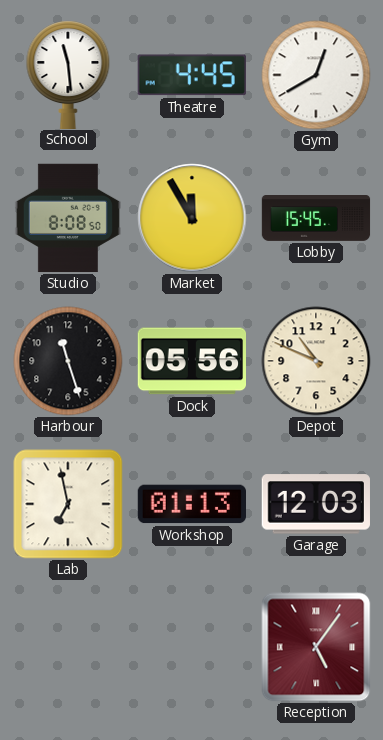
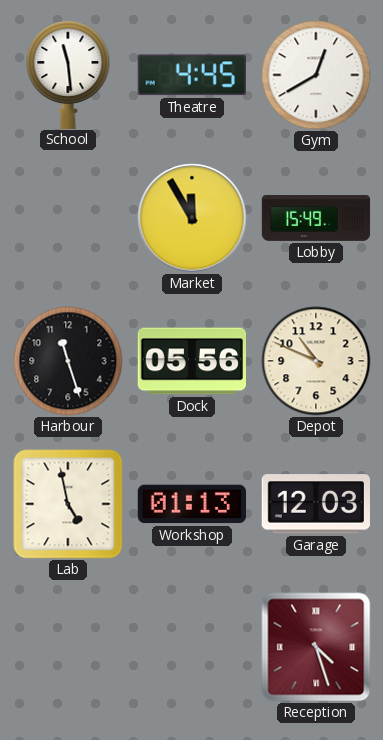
Studio: 8:08 -> none
Lobby: 15:45 -> 15:49
Lab: 6:58 -> 4:58
Reception: 5:06 -> 4:27
